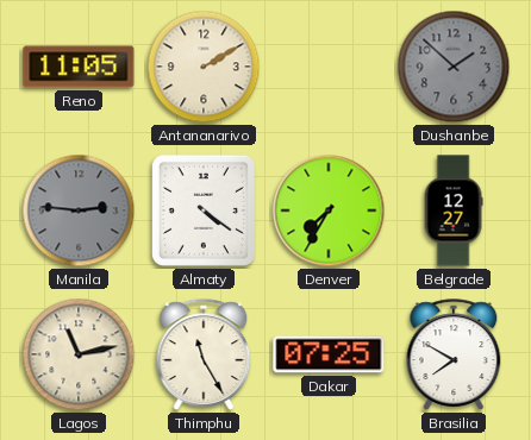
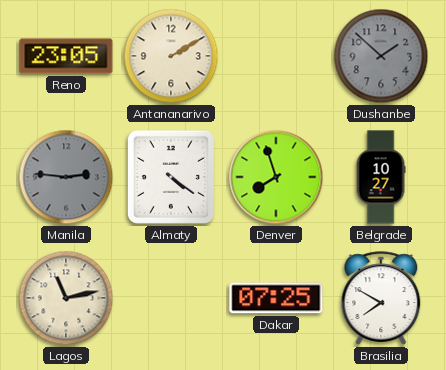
Reno: 11:05 -> 23:05
Denver: 7:35 -> 7:57
Belgrade: 12:27 -> 10:27
Thimphu: 11:25 -> none
